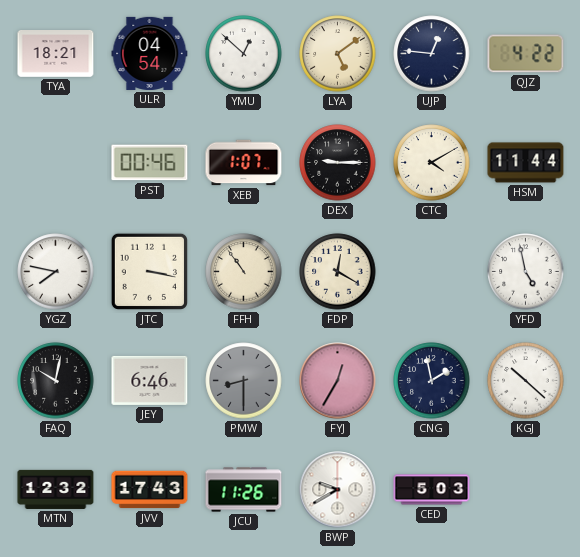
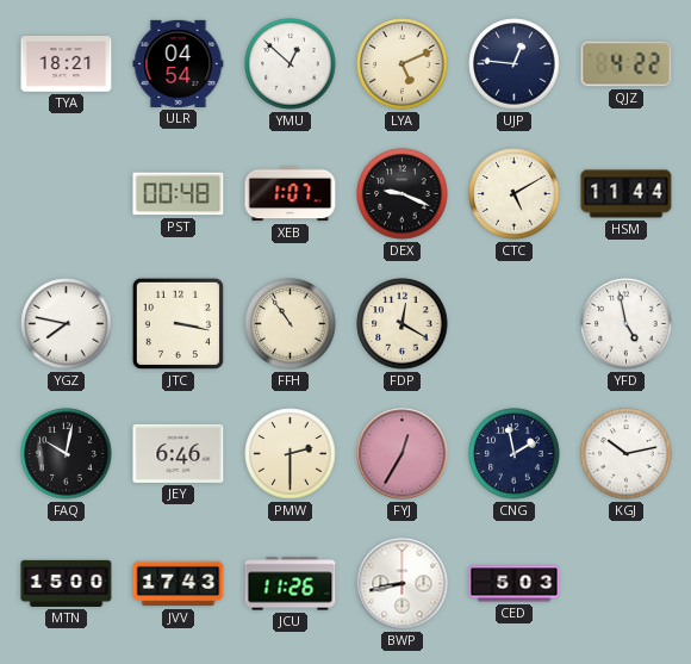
LYA: 5:09 -> 5:11
PST: 00:46 -> 00:48
DEX: 9:15 -> 9:19
CTC: 4:10 -> 5:10
PMW: 8:30 -> 2:30
PMW dial: grey -> cream
KGJ: 10:22 -> 10:13
MTN: 12:32 -> 15:00
BWP: 9:40 -> 8:43
